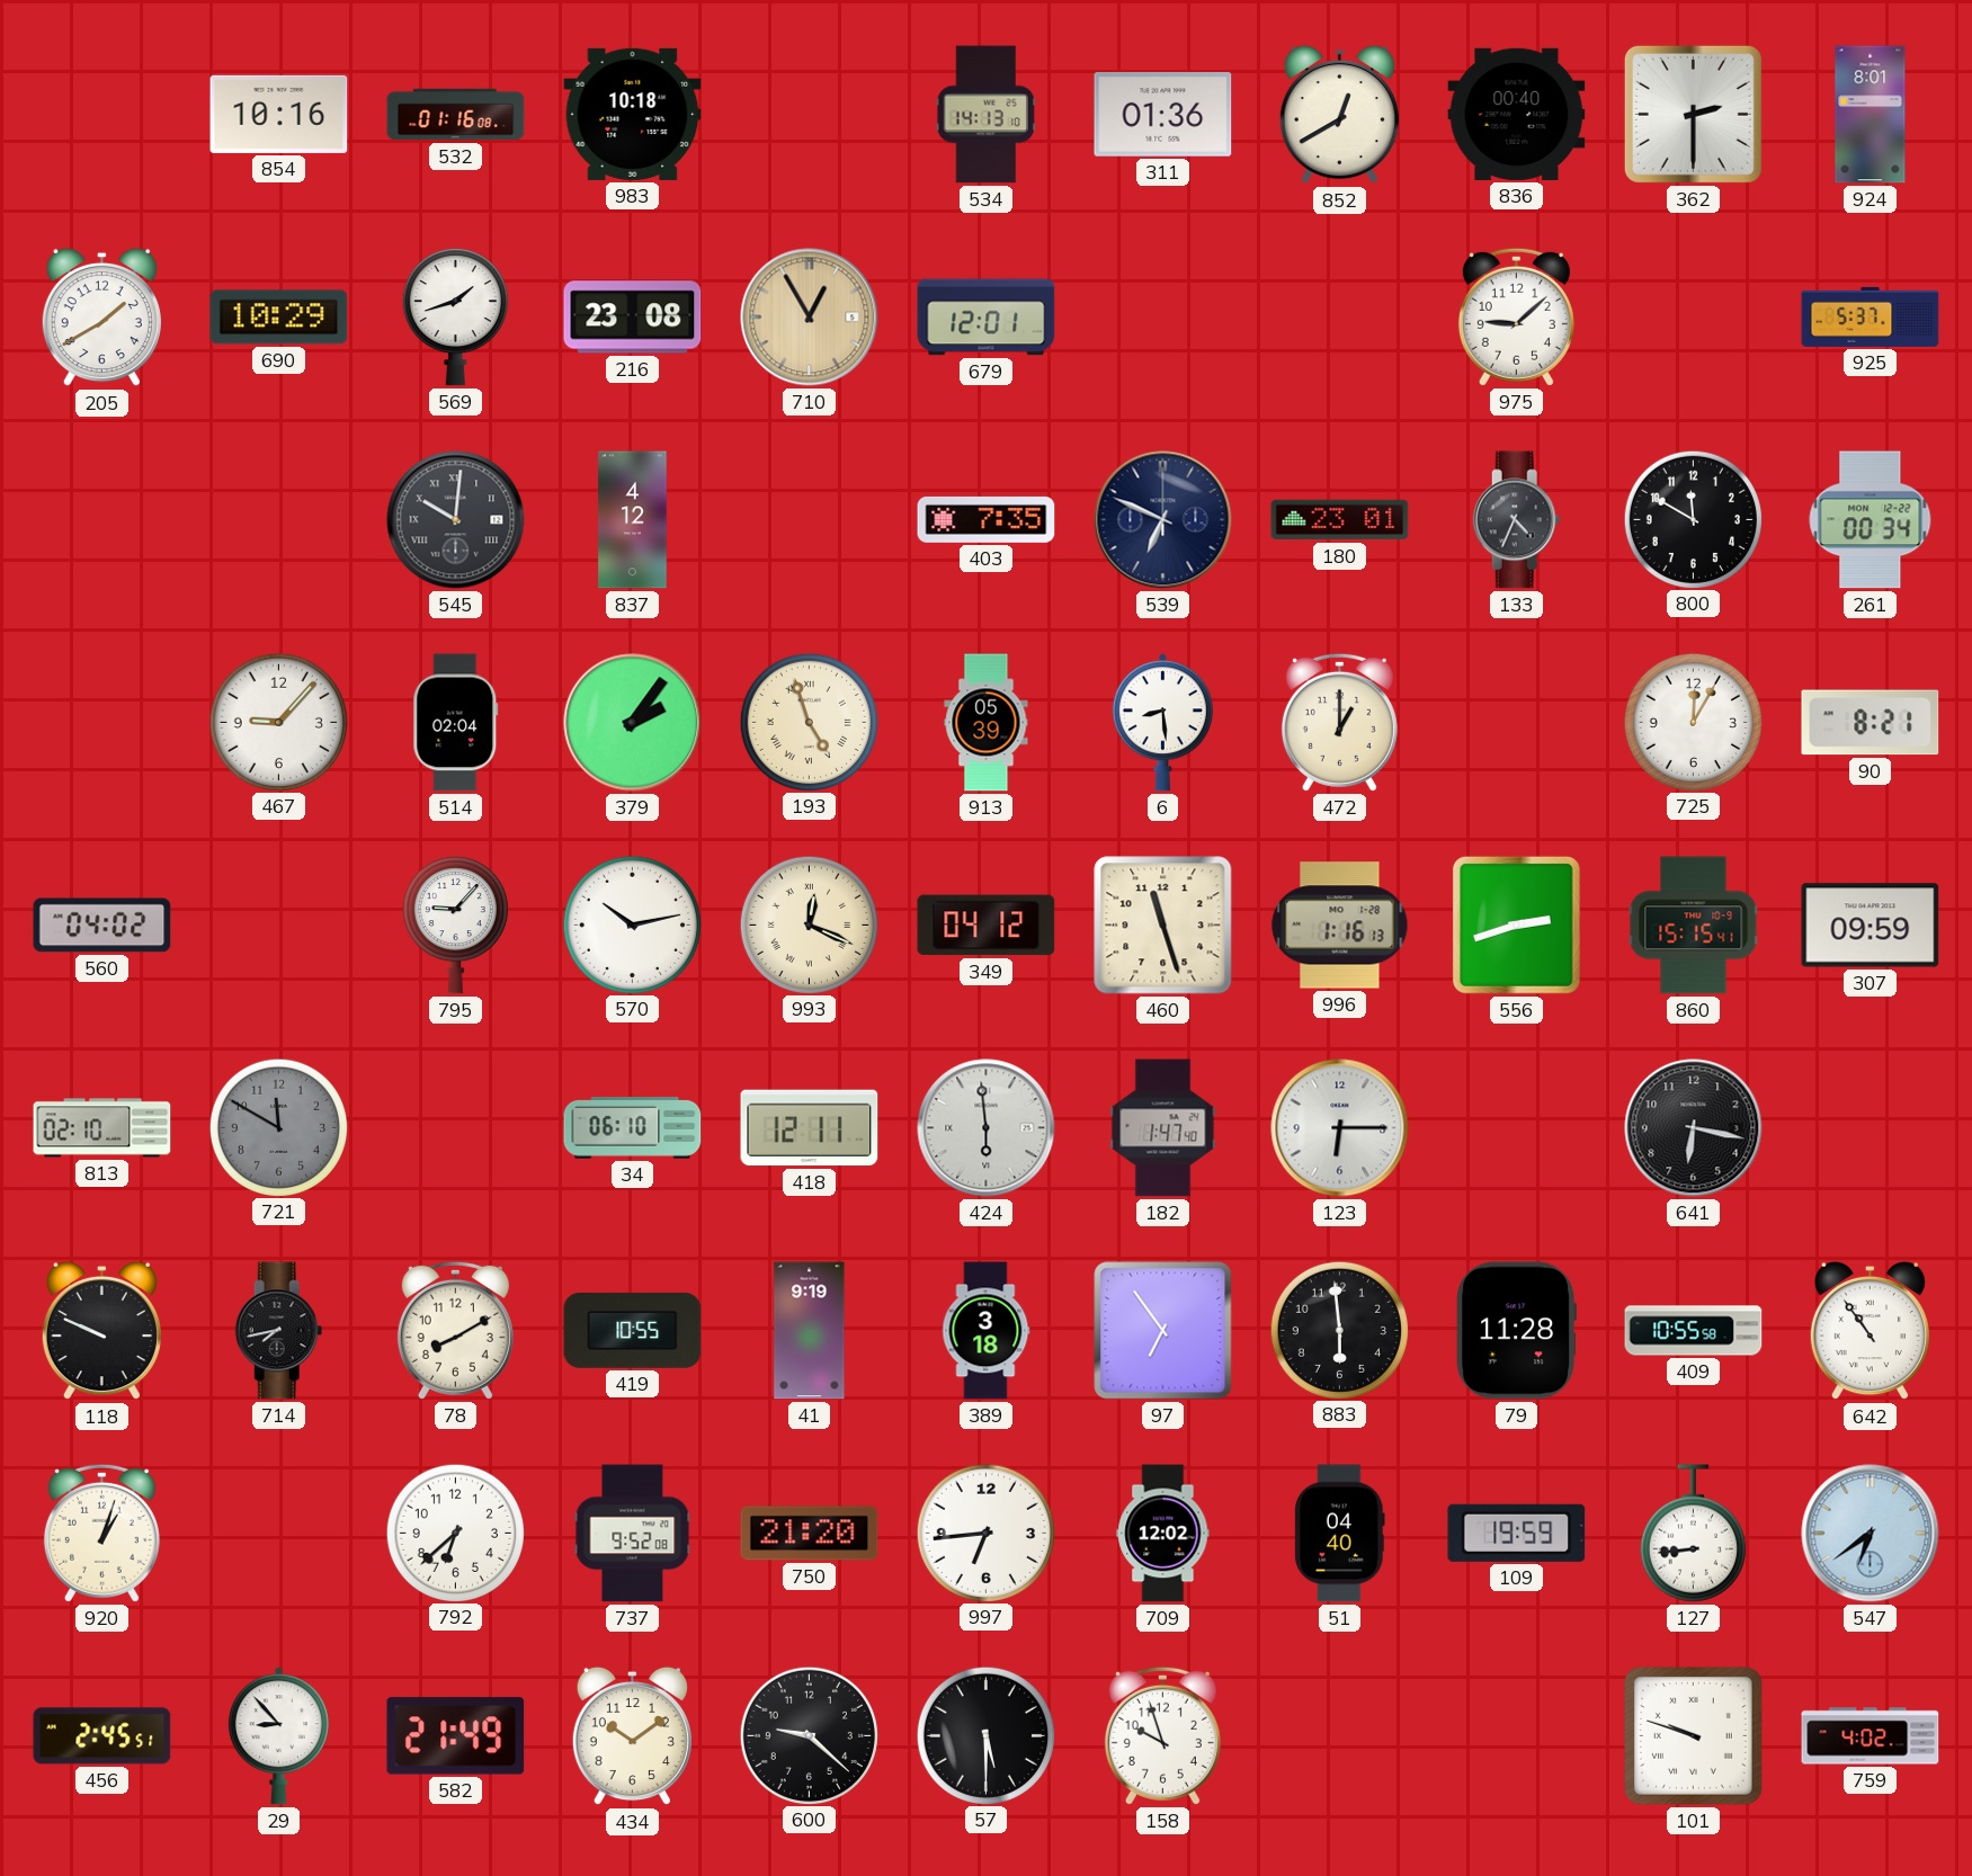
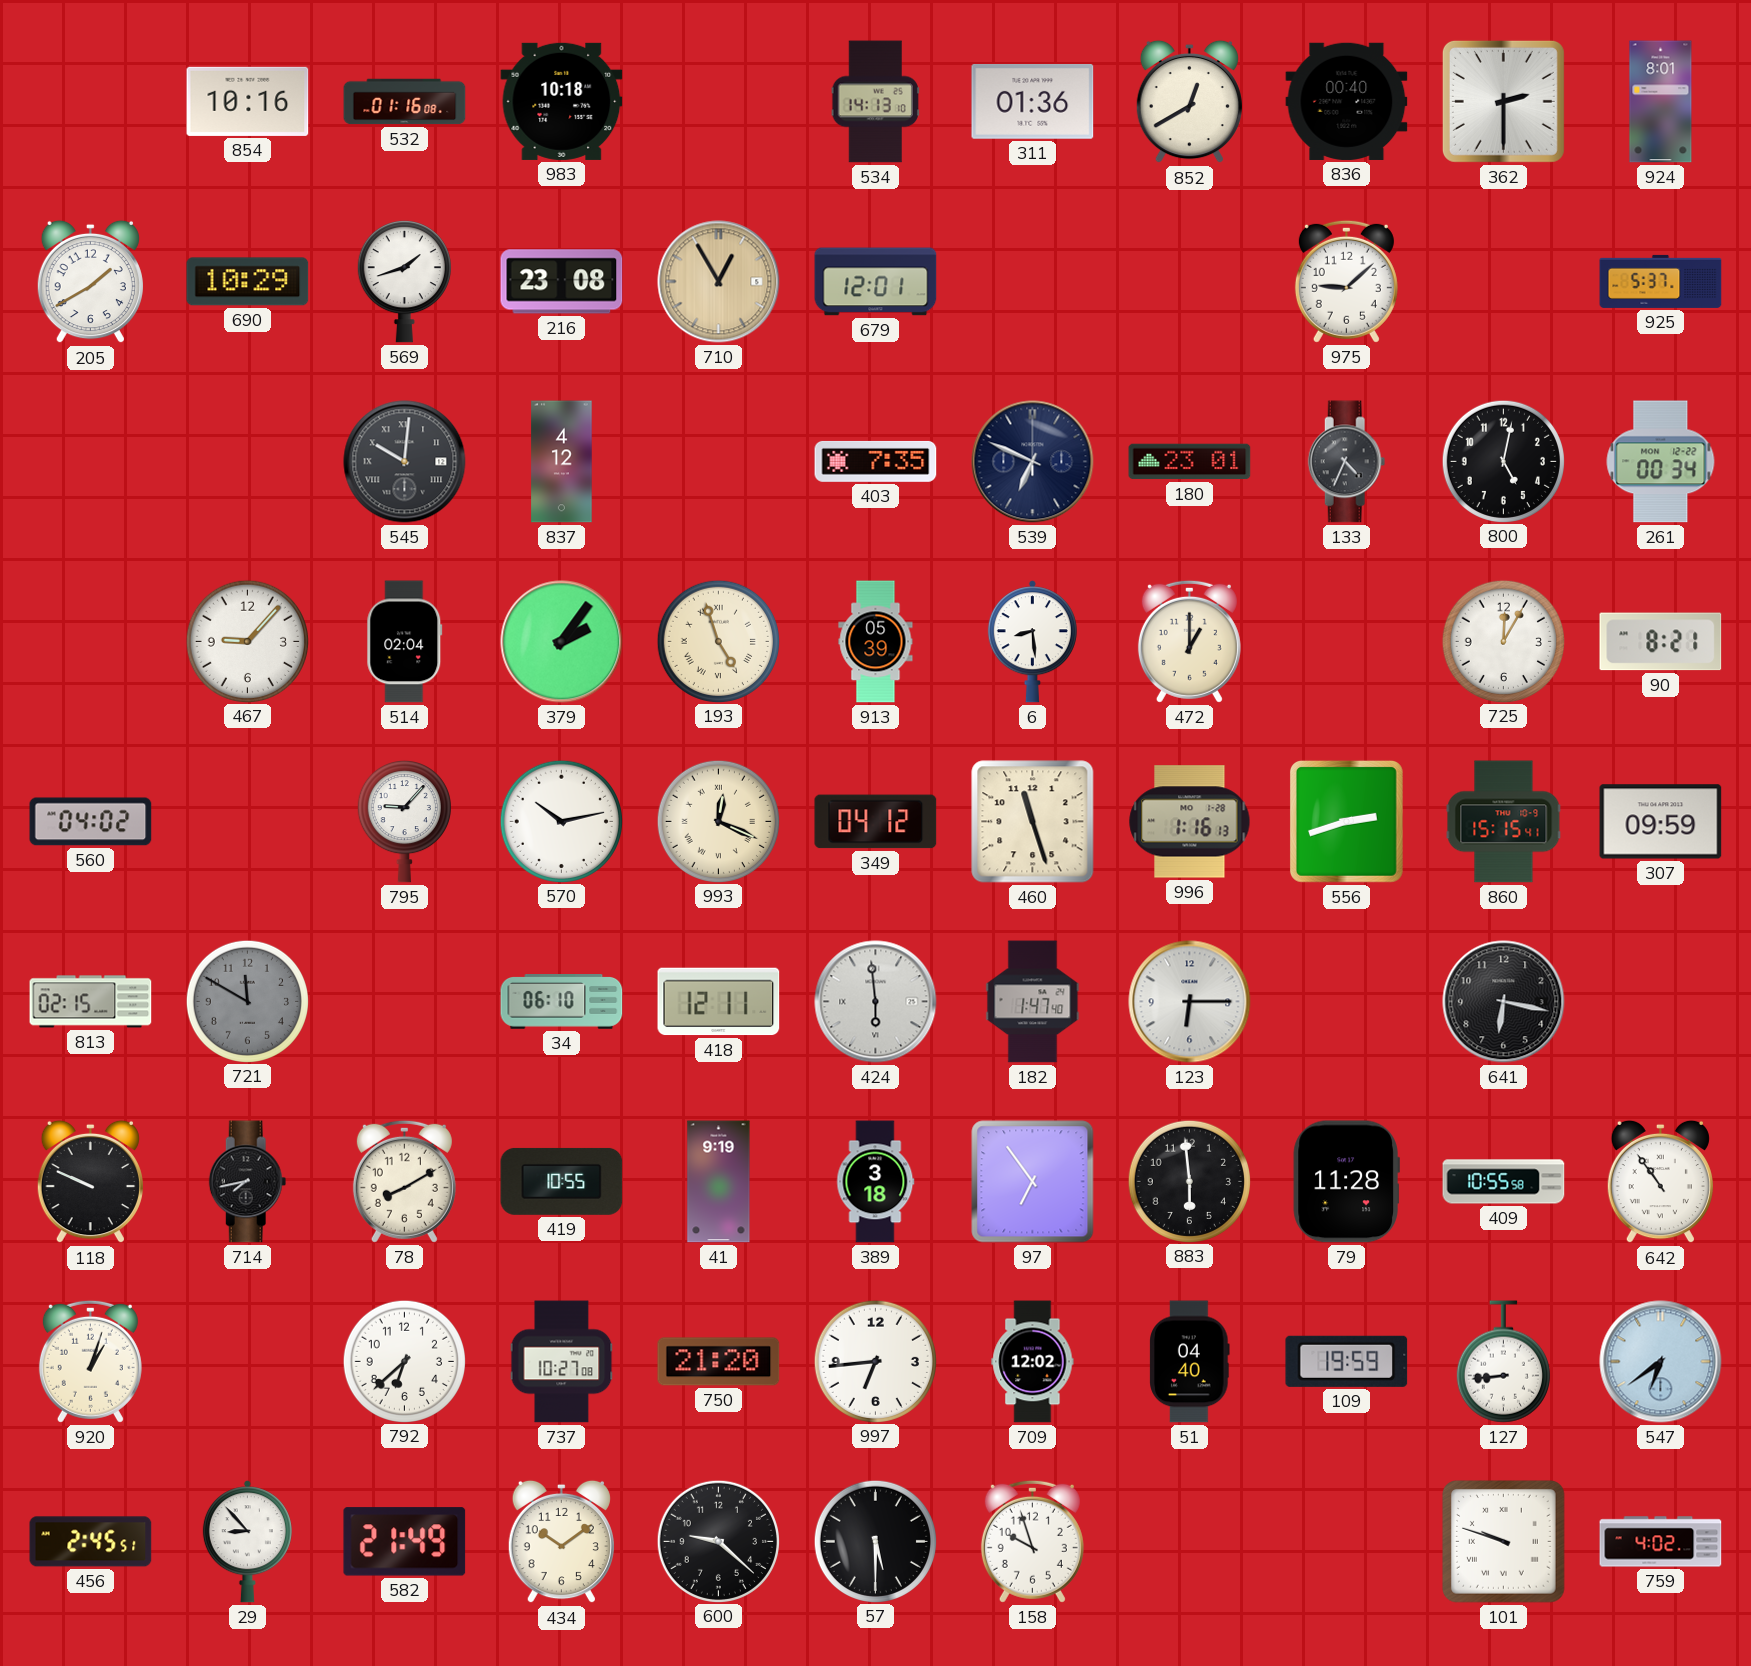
800: 11:50 -> 5:02
813: 02:10 -> 02:15
737: 9:52 -> 10:27
